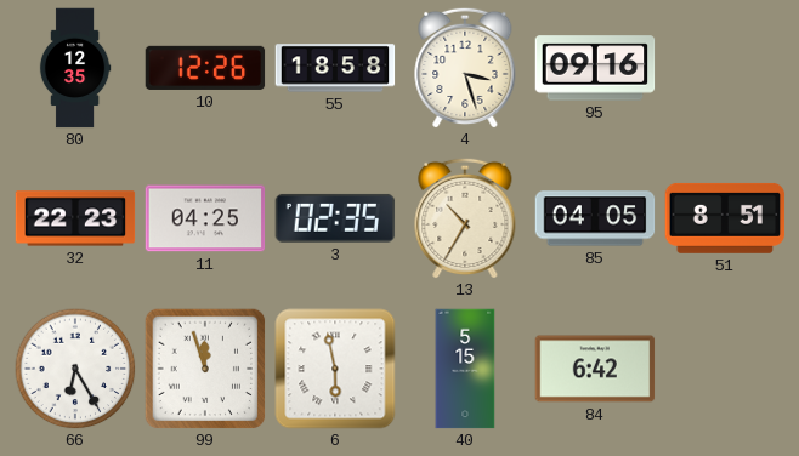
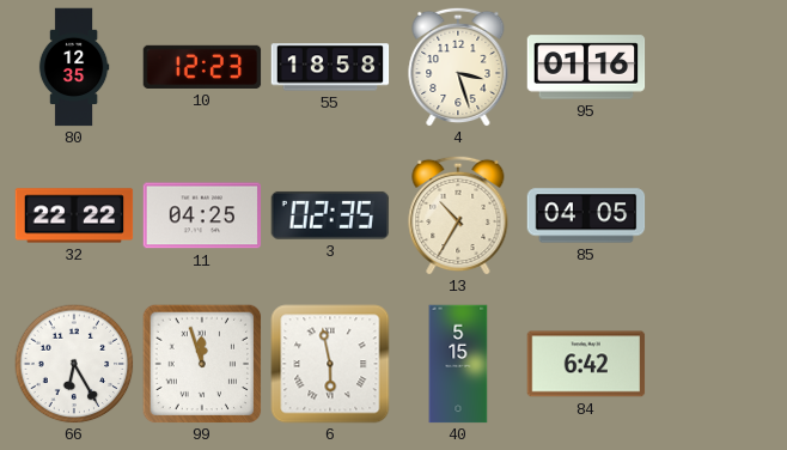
10: 12:26 -> 12:23
95: 09:16 -> 01:16
32: 22:23 -> 22:22
51: 8:51 -> none
